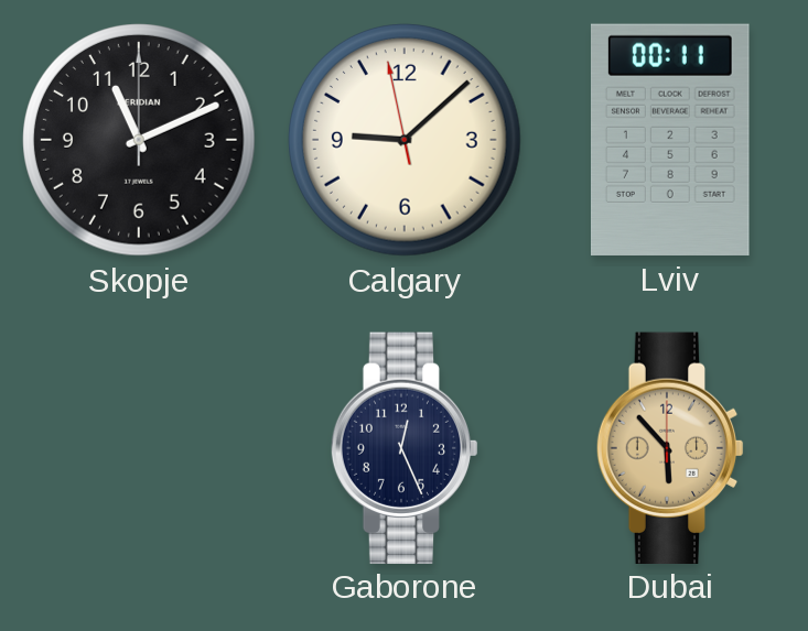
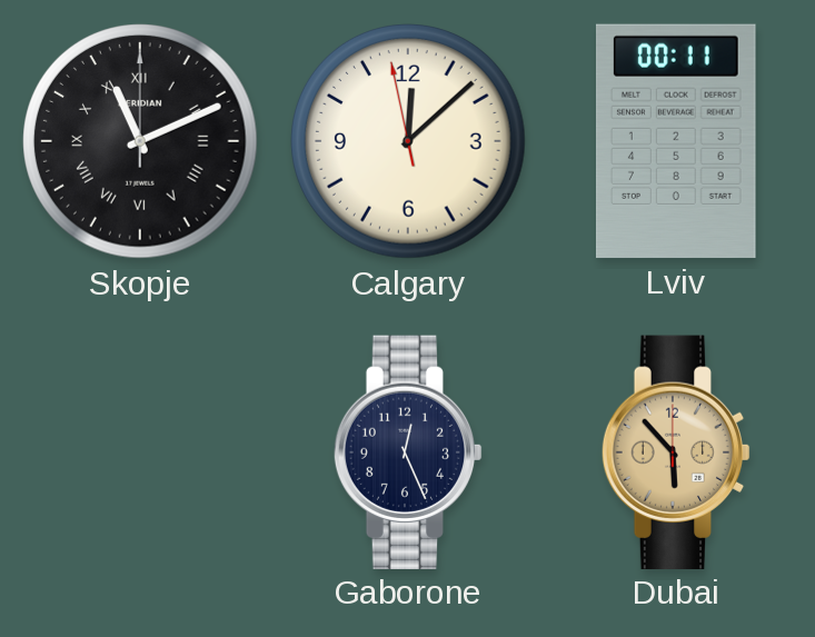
Skopje numerals: Arabic -> Roman
Calgary: 9:07 -> 12:07
